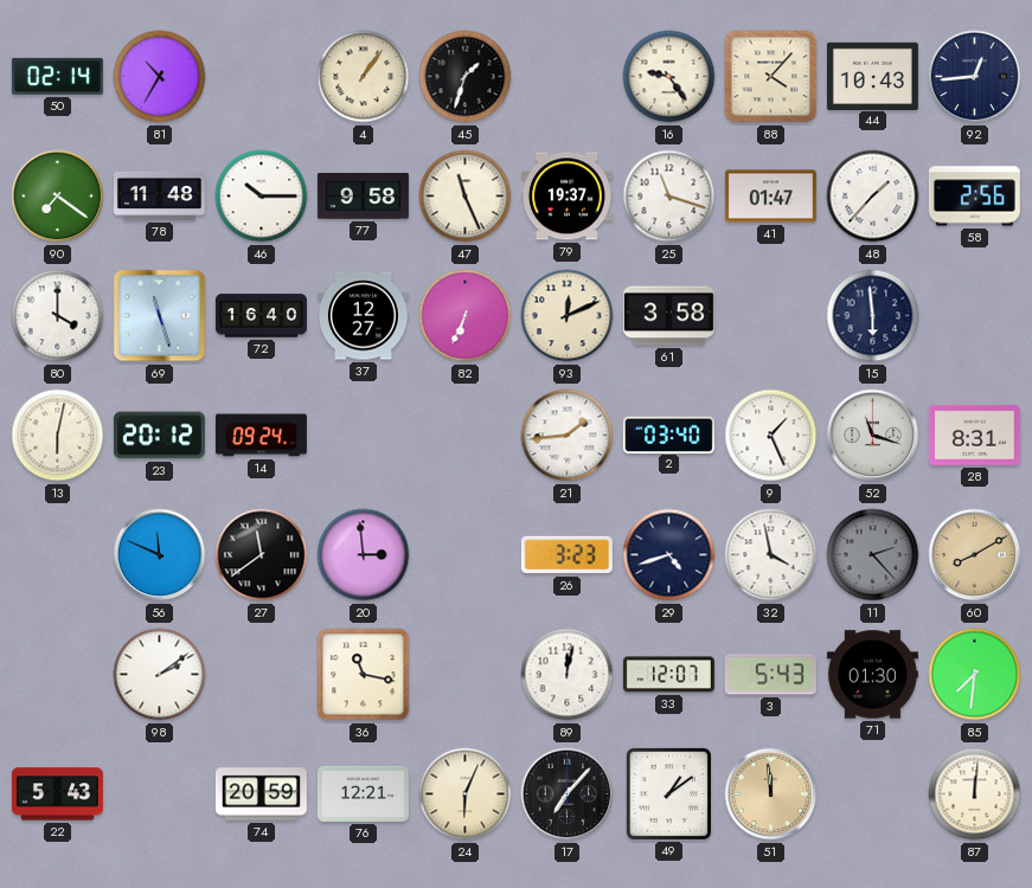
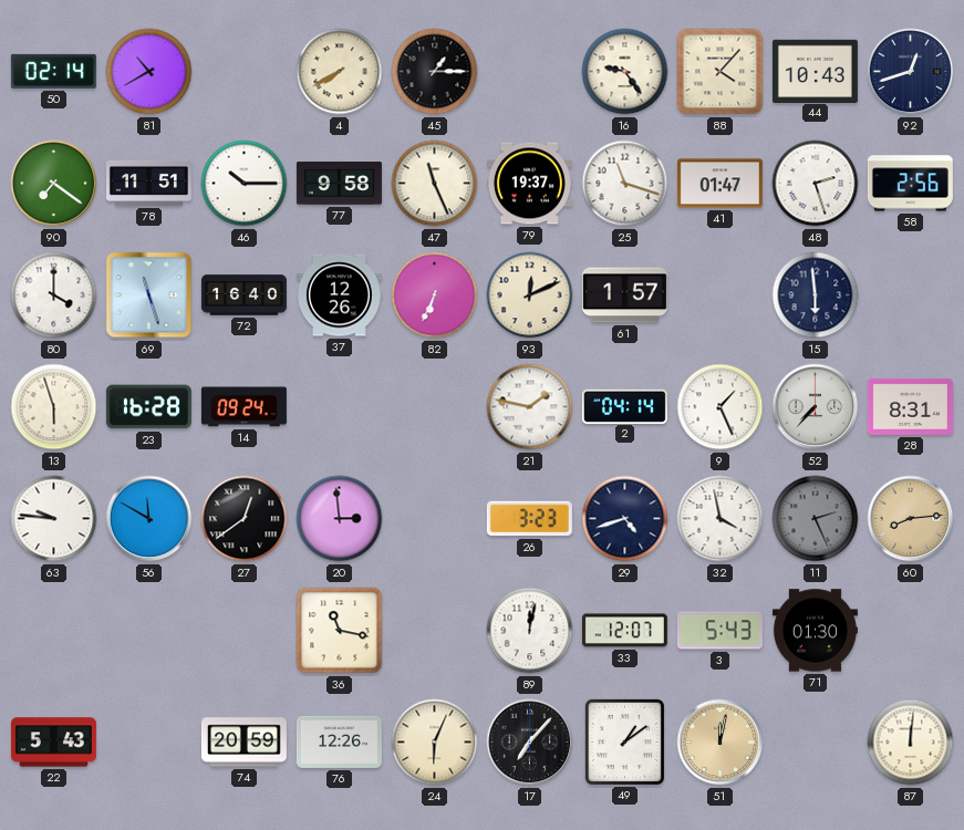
81: 10:35 -> 10:40
4: 1:06 -> 7:40
45: 1:33 -> 1:15
92: 12:44 -> 12:42
78: 11:48 -> 11:51
48: 1:37 -> 2:27
37: 12:27 -> 12:26
61: 3:58 -> 1:57
13: 6:02 -> 5:57
23: 20:12 -> 16:28
21: 1:44 -> 1:47
2: 03:40 -> 04:14
52: 11:18 -> 7:37
63: none -> 9:46
56: 11:49 -> 11:50
27: 11:39 -> 12:39
11: 2:23 -> 2:26
60: 8:10 -> 8:14
98: 2:09 -> none
85: 7:31 -> none
76: 12:21 -> 12:26
51: 11:59 -> 12:02
